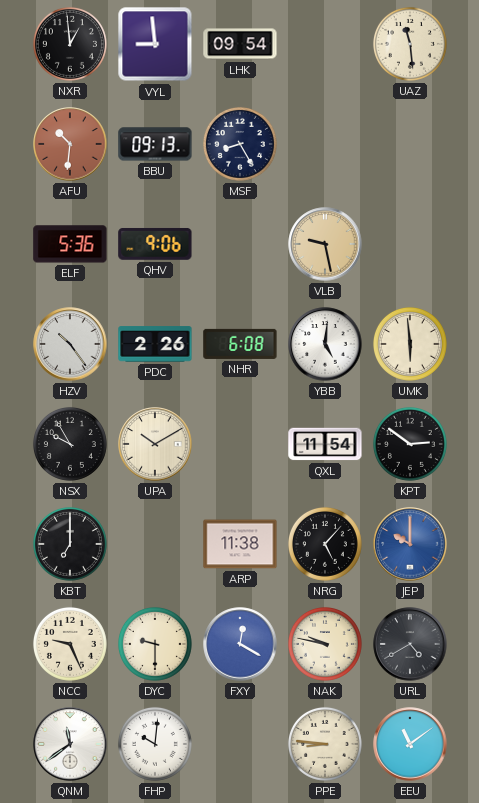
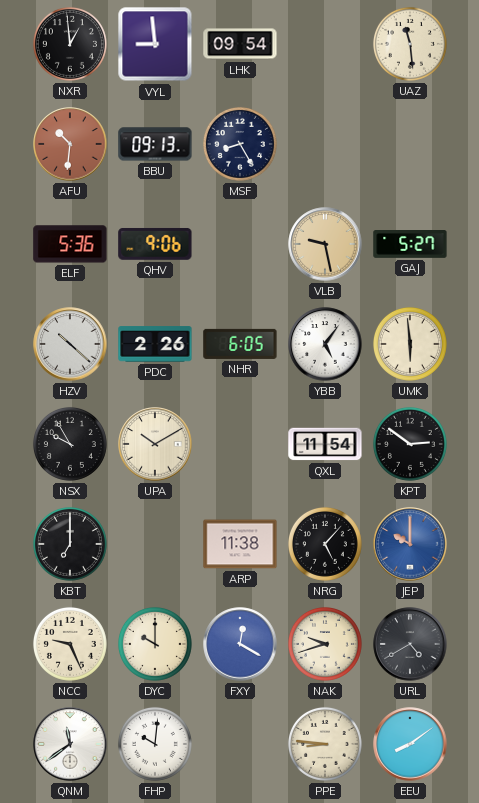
GAJ: none -> 5:27
HZV: 10:24 -> 10:22
NHR: 6:08 -> 6:05
YBB: 5:01 -> 5:06
DYC: 9:30 -> 10:00
NAK: 9:47 -> 9:42
EEU: 11:09 -> 8:09
